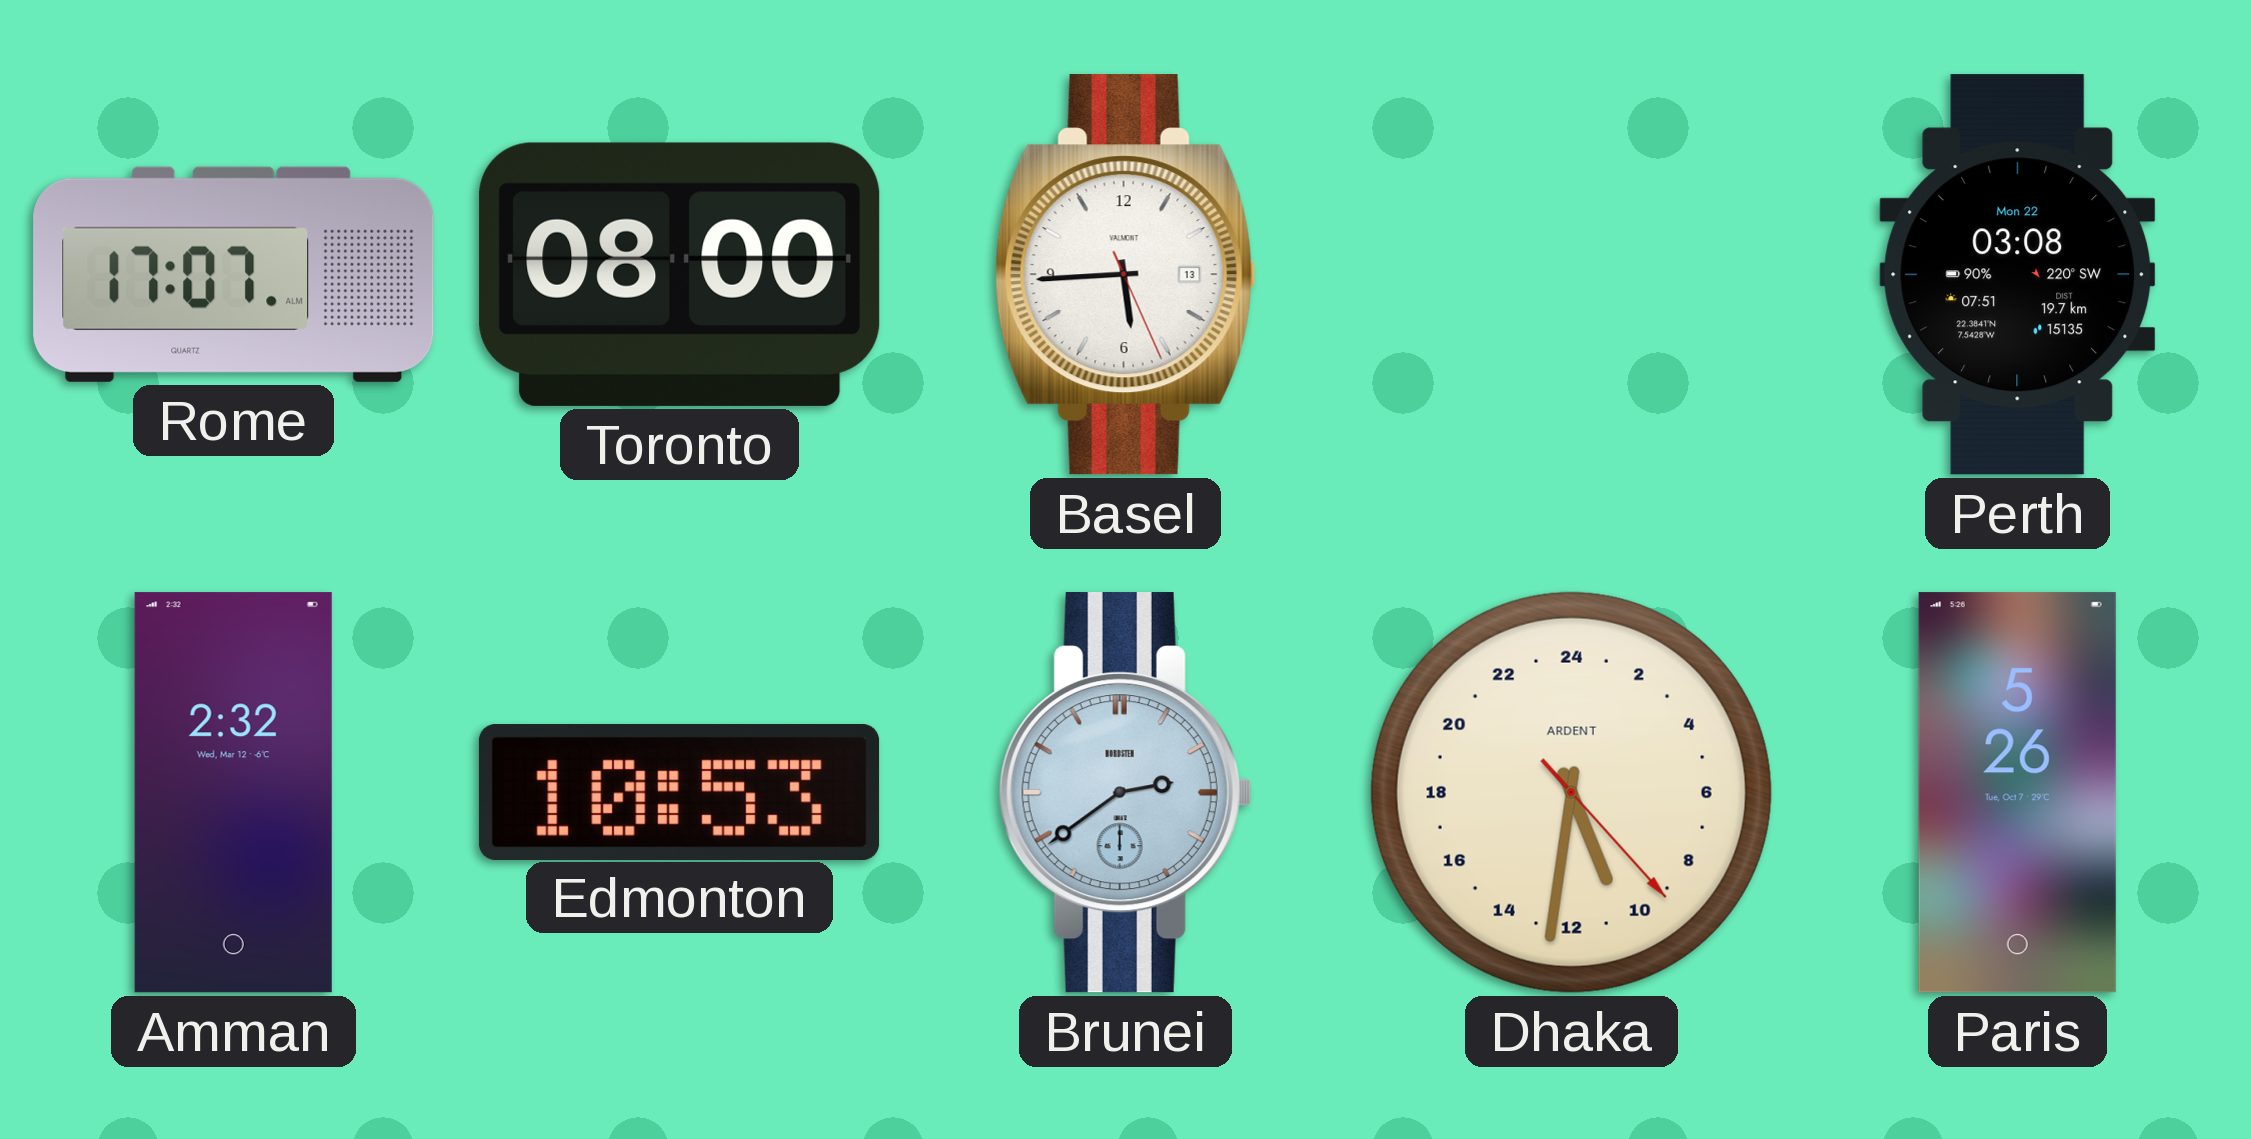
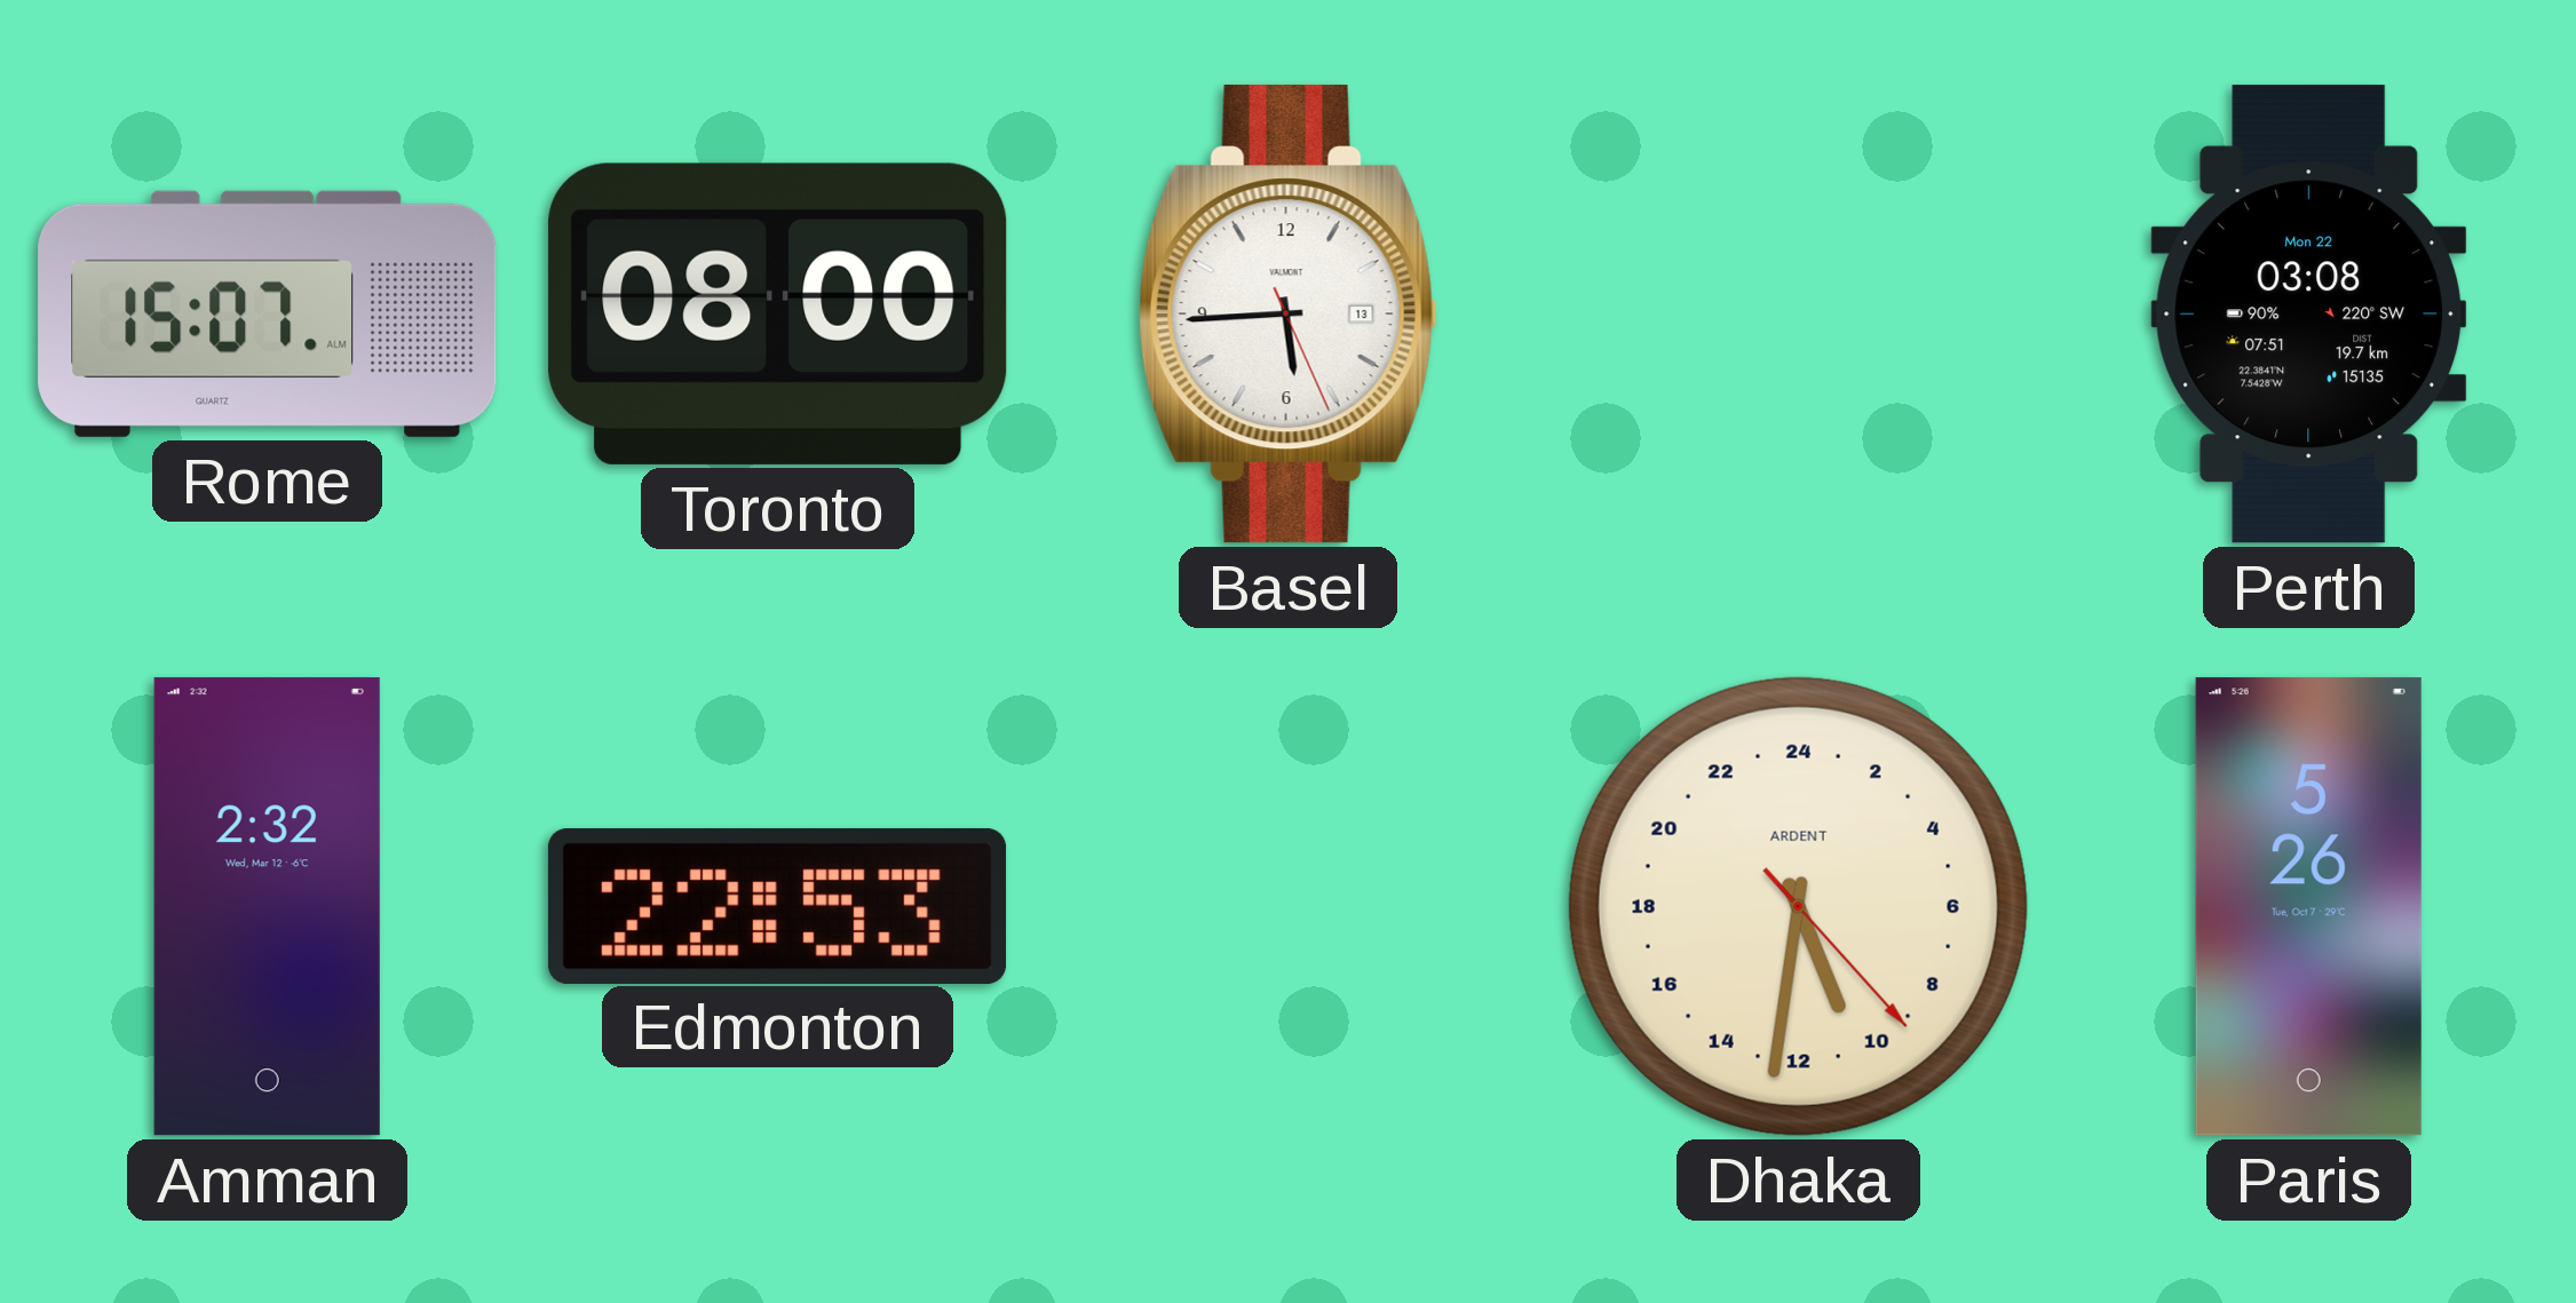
Rome: 17:07 -> 15:07
Edmonton: 10:53 -> 22:53
Brunei: 2:39 -> none
